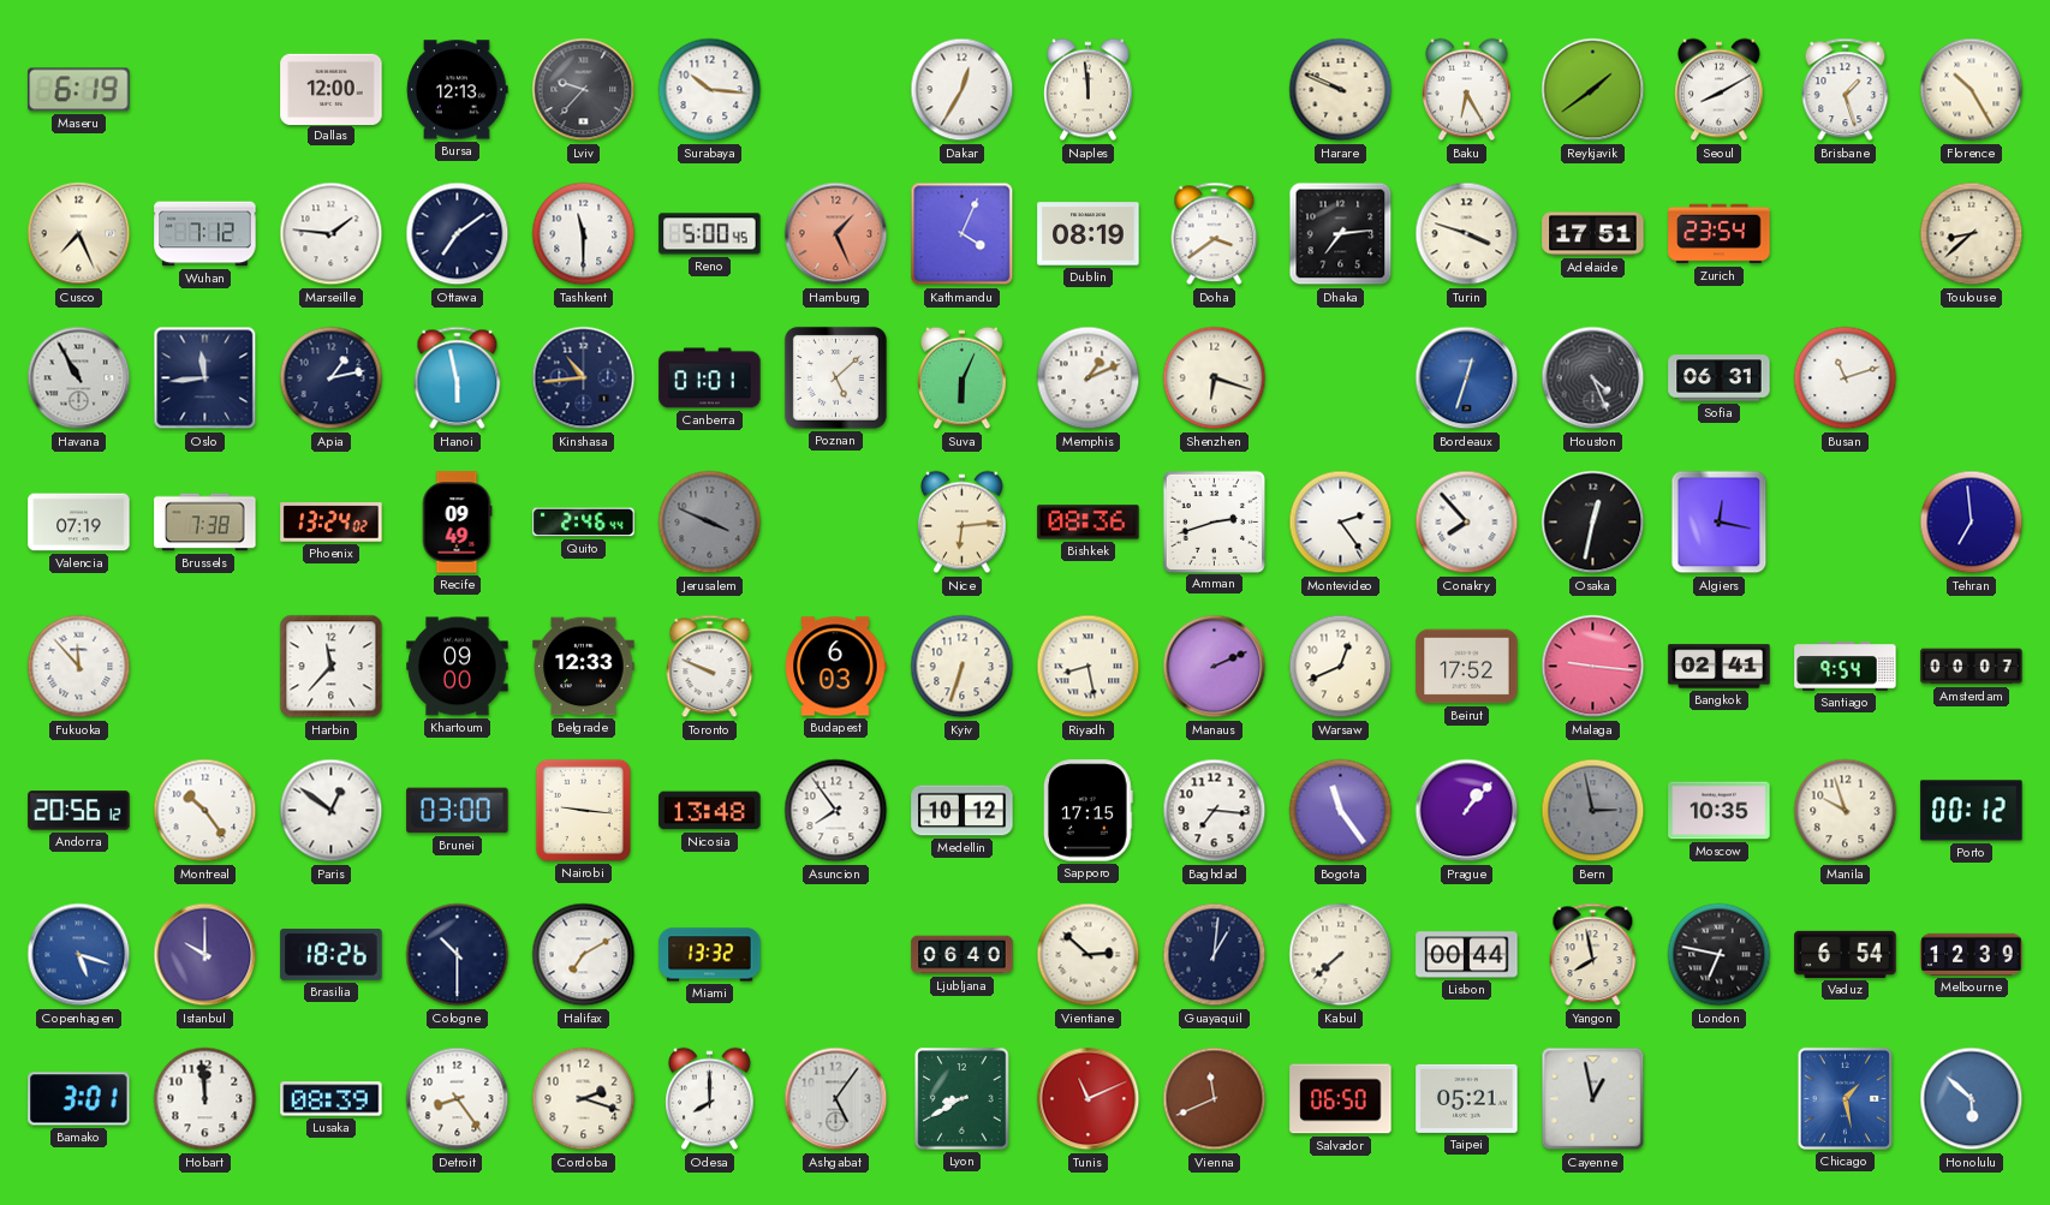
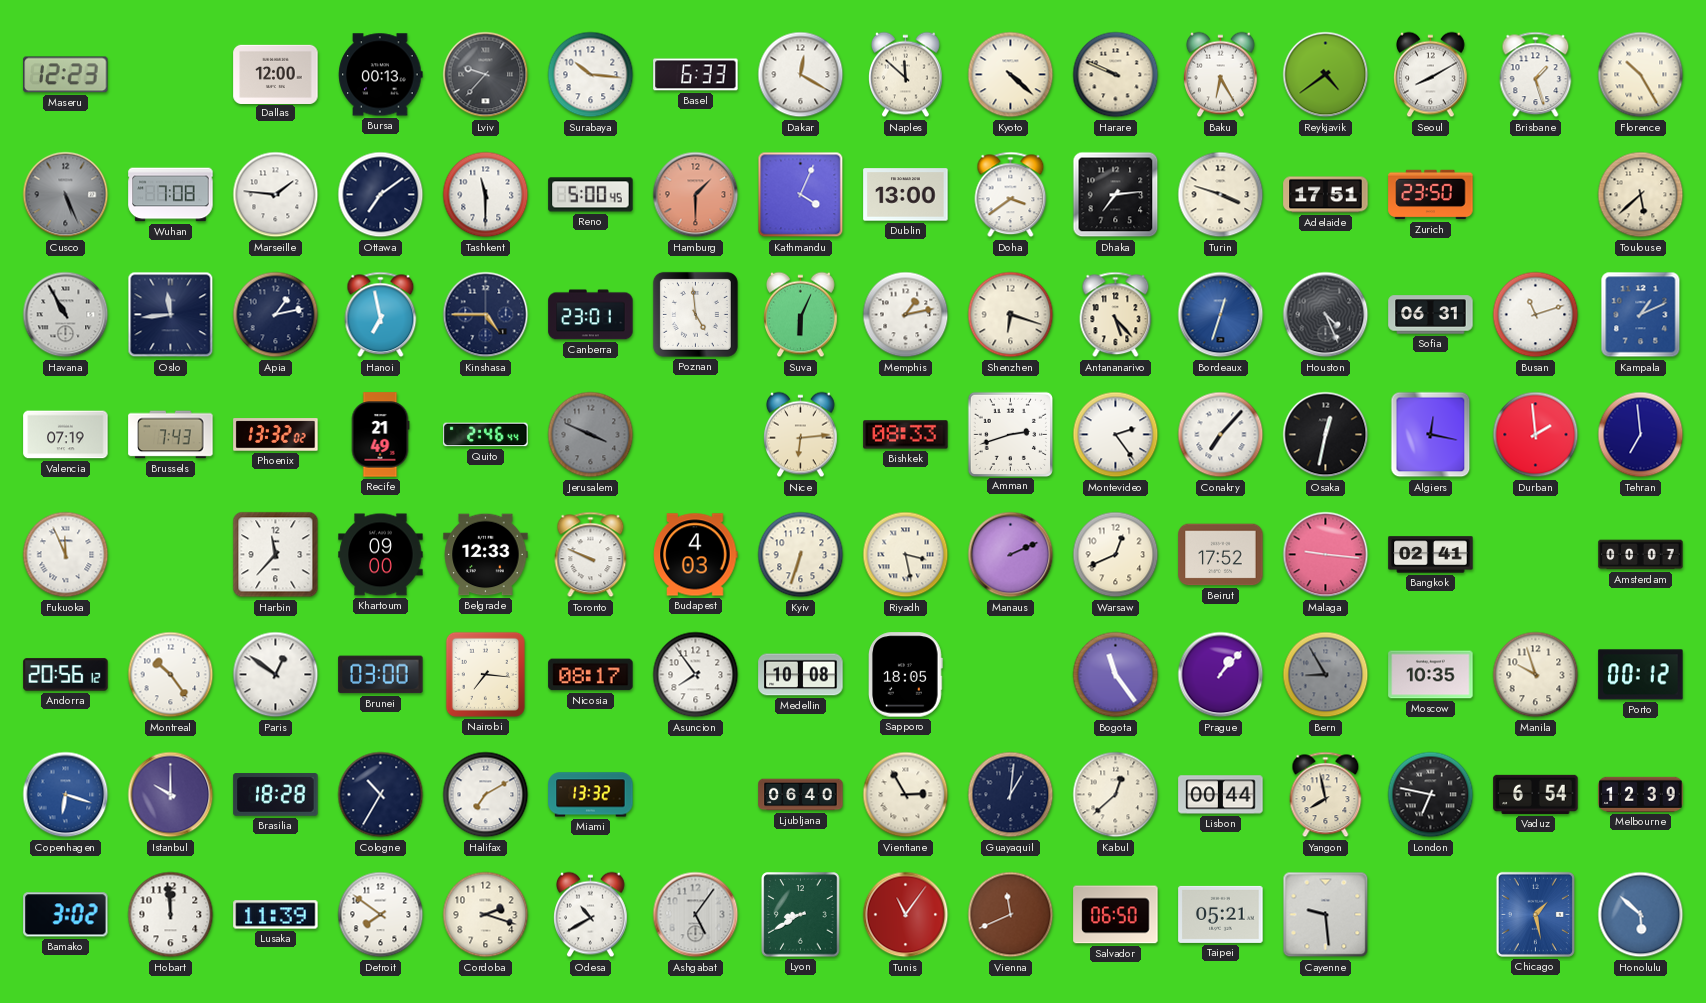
Maseru: 6:19 -> 12:23
Bursa: 12:13 -> 00:13
Basel: none -> 6:33
Dakar: 12:35 -> 12:20
Naples: 11:59 -> 11:52
Kyoto: none -> 4:22
Reykjavik: 1:39 -> 4:39
Cusco: 7:26 -> 5:26
Cusco dial: cream -> grey
Wuhan: 7:12 -> 7:08
Hamburg: 1:26 -> 1:30
Dublin: 08:19 -> 13:00
Zurich: 23:54 -> 23:50
Toulouse: 8:38 -> 5:38
Hanoi: 5:58 -> 6:58
Kinshasa: 10:44 -> 4:45
Canberra: 01:01 -> 23:01
Poznan: 5:08 -> 4:59
Memphis: 1:11 -> 1:13
Antananarivo: none -> 5:23
Kampala: none -> 1:11
Brussels: 7:38 -> 7:43
Phoenix: 13:24 -> 13:32
Recife: 09:49 -> 21:49
Bishkek: 08:36 -> 08:33
Conakry: 7:53 -> 7:07
Durban: none -> 1:59
Fukuoka: 11:53 -> 11:56
Budapest: 6:03 -> 4:03
Riyadh: 8:28 -> 3:28
Santiago: 9:54 -> none
Nairobi: 9:16 -> 7:16
Nicosia: 13:48 -> 08:17
Medellin: 10:12 -> 10:08
Sapporo: 17:15 -> 18:05
Baghdad: 7:16 -> none
Bern: 2:58 -> 8:55
Copenhagen: 5:18 -> 6:18
Brasilia: 18:26 -> 18:28
Cologne: 10:30 -> 10:35
Vientiane: 2:52 -> 2:55
Kabul: 7:38 -> 12:38
Bamako: 3:01 -> 3:02
Lusaka: 08:39 -> 11:39
Detroit: 8:24 -> 7:51
Odesa: 8:00 -> 10:40
Tunis: 11:11 -> 11:06
Cayenne: 12:58 -> 9:29
